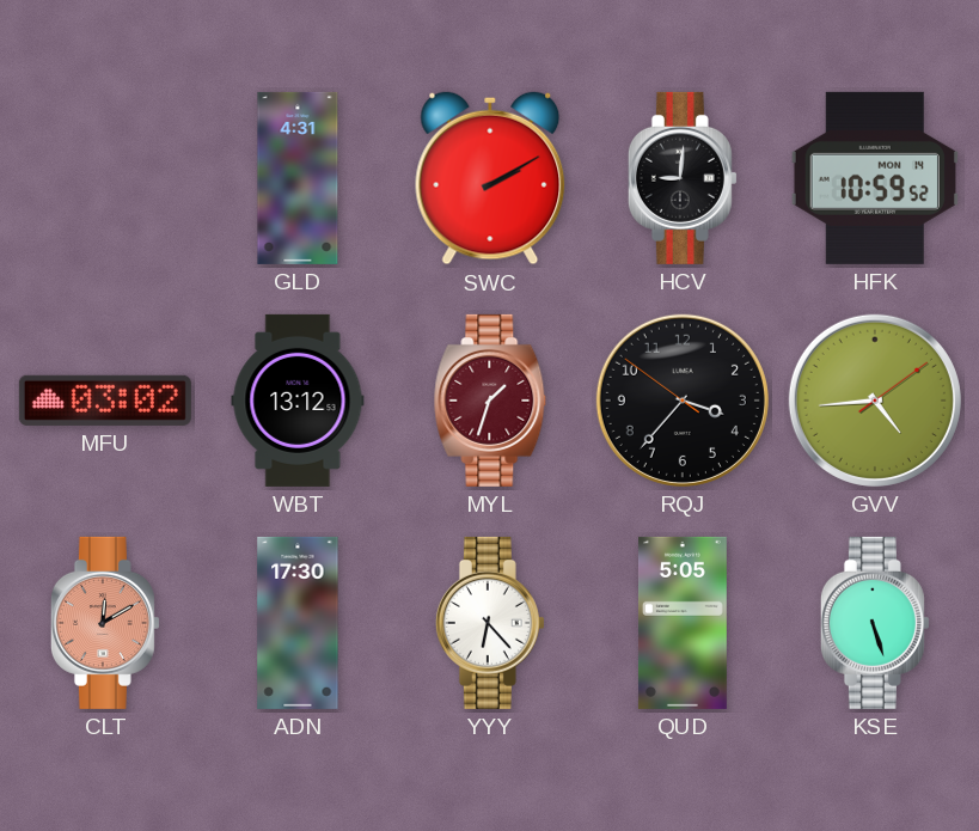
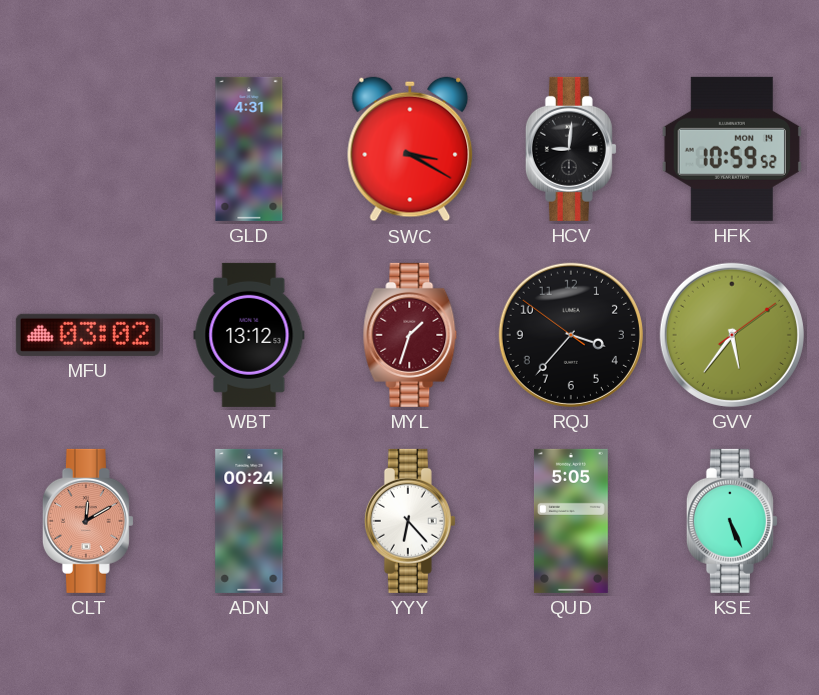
SWC: 2:10 -> 3:20
GVV: 4:44 -> 5:36
ADN: 17:30 -> 00:24
KSE: 5:27 -> 5:26
